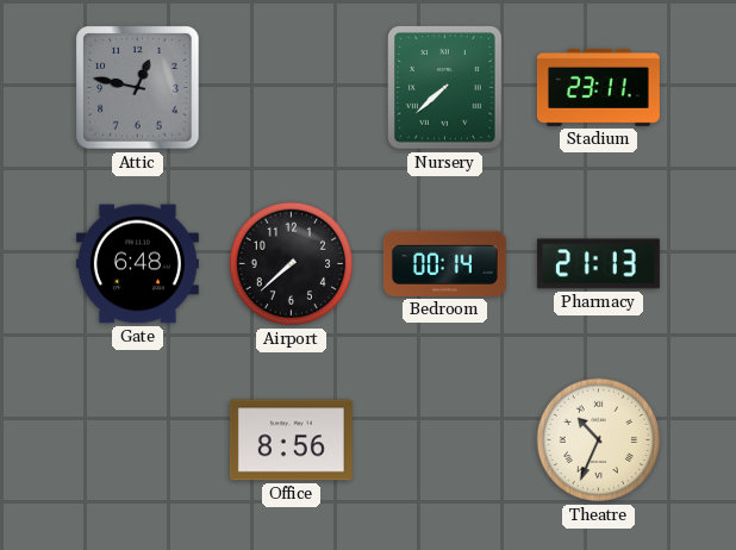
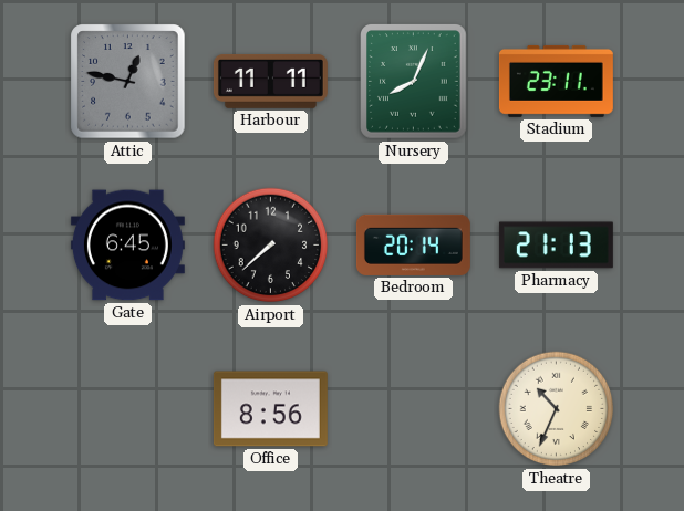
Harbour: none -> 11:11
Nursery: 7:38 -> 8:04
Gate: 6:48 -> 6:45
Bedroom: 00:14 -> 20:14
